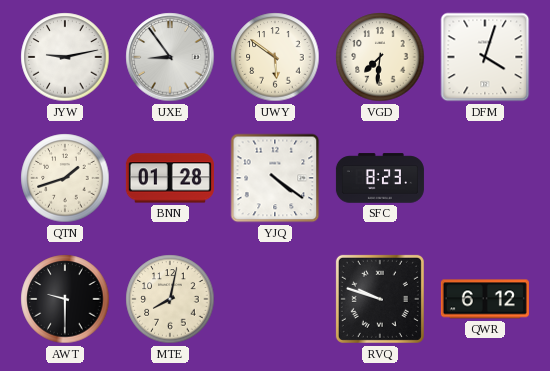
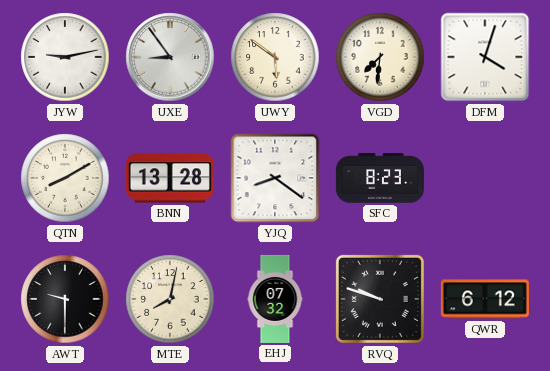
QTN: 1:42 -> 8:10
BNN: 01:28 -> 13:28
YJQ: 4:21 -> 8:21
EHJ: none -> 07:32
